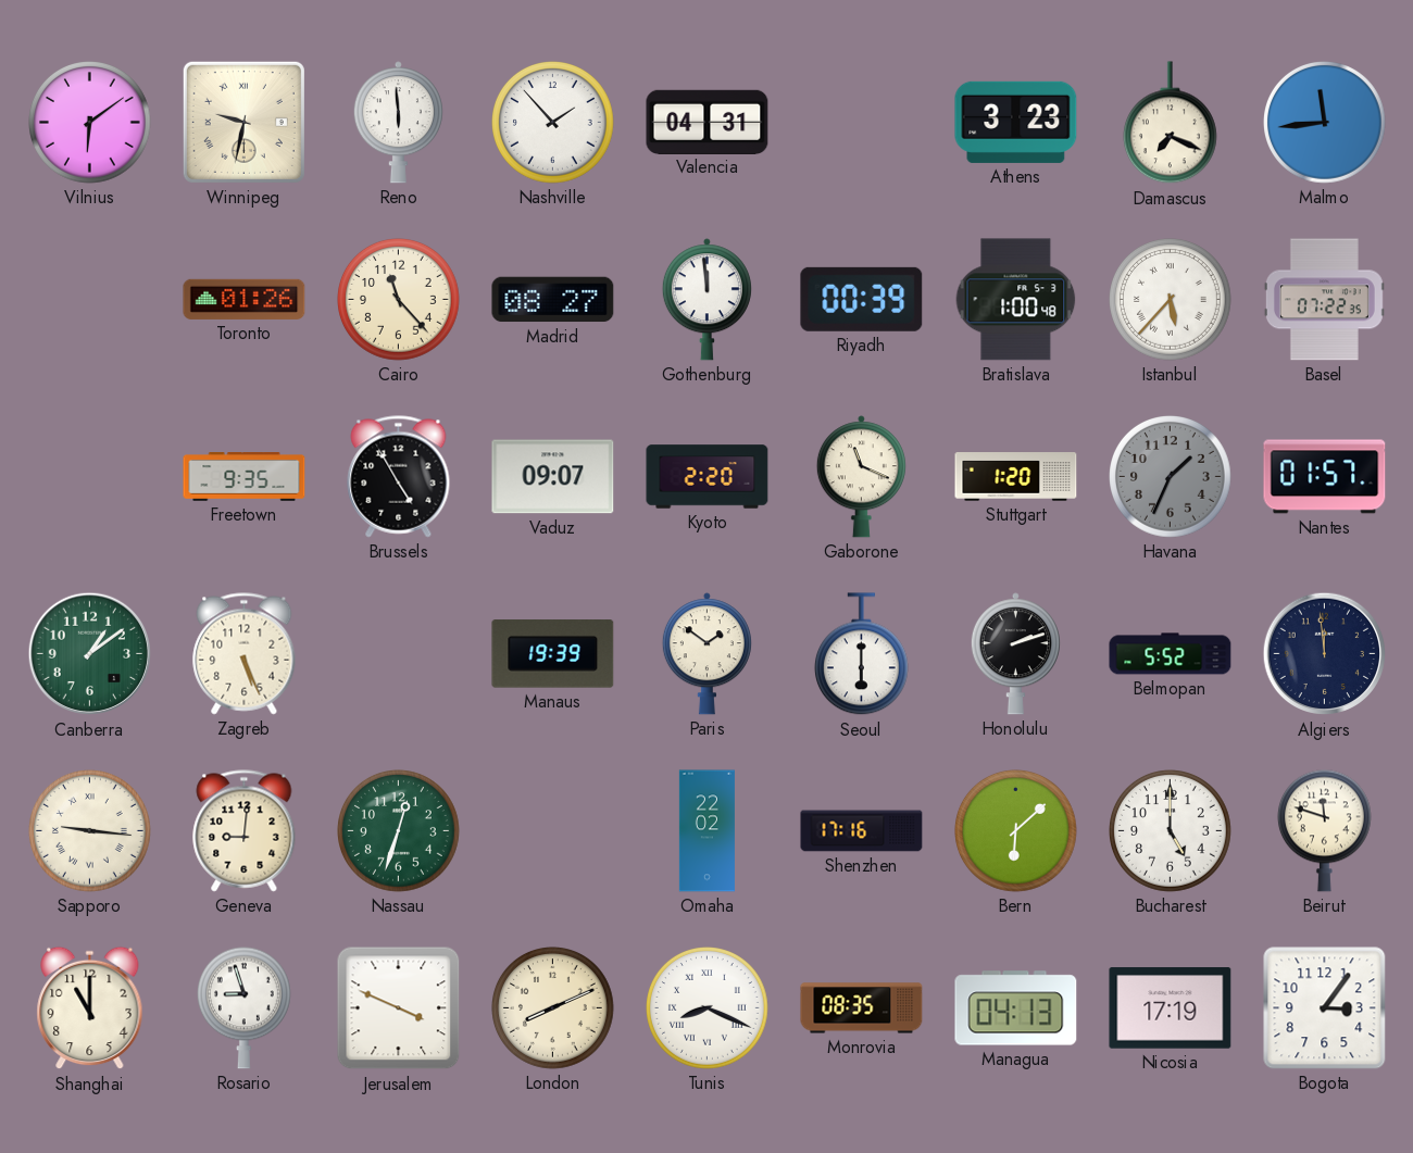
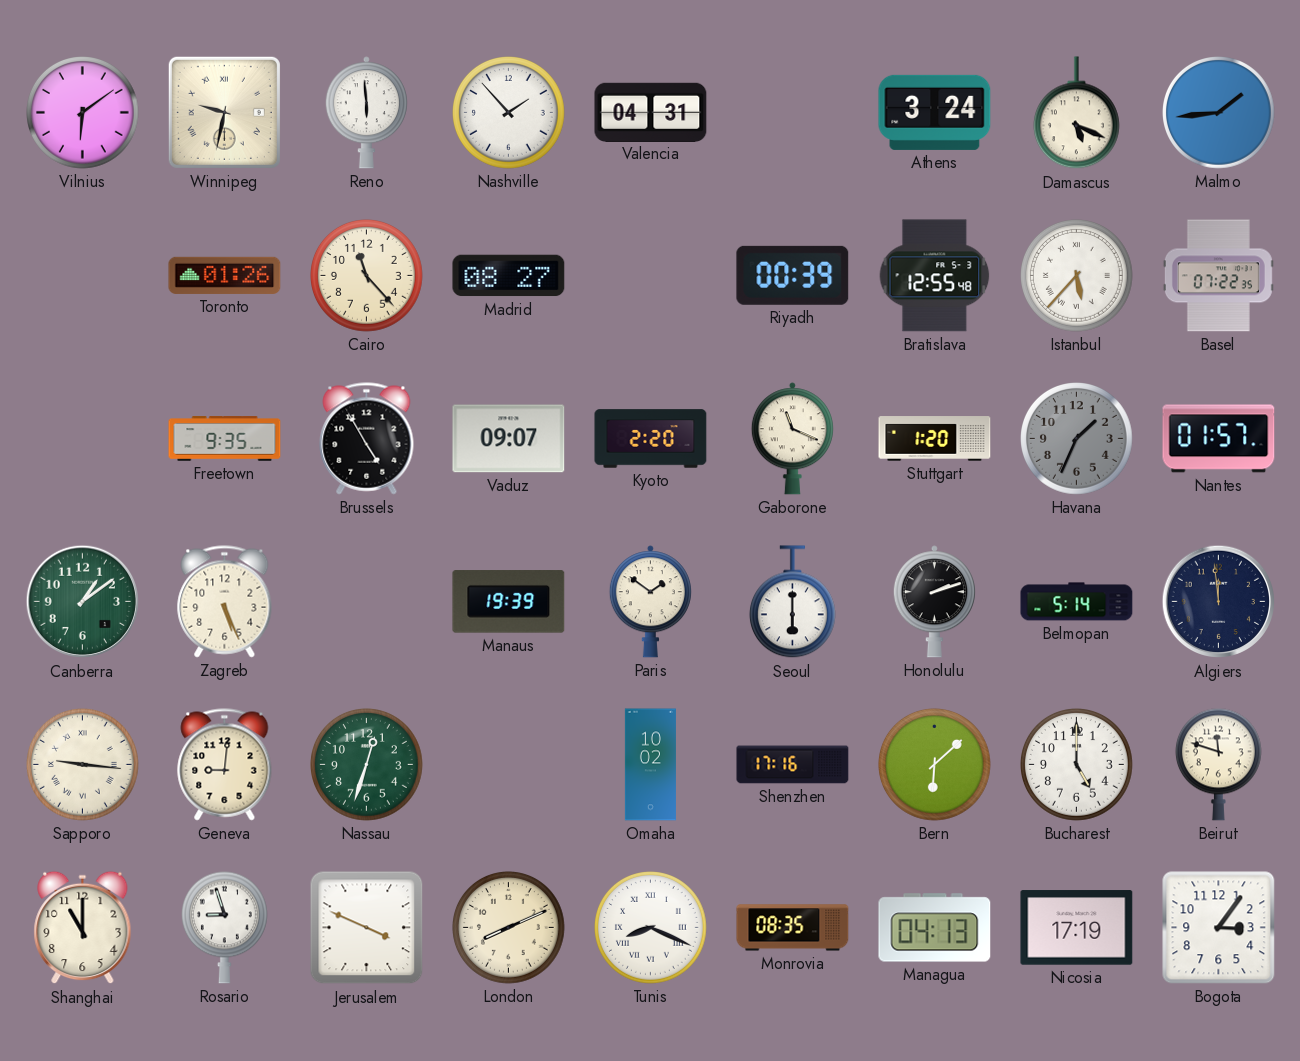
Athens: 3:23 -> 3:24
Damascus: 7:19 -> 5:19
Malmo: 11:44 -> 1:44
Gothenburg: 11:59 -> none
Bratislava: 1:00 -> 12:55
Belmopan: 5:52 -> 5:14
Omaha: 22:02 -> 10:02
